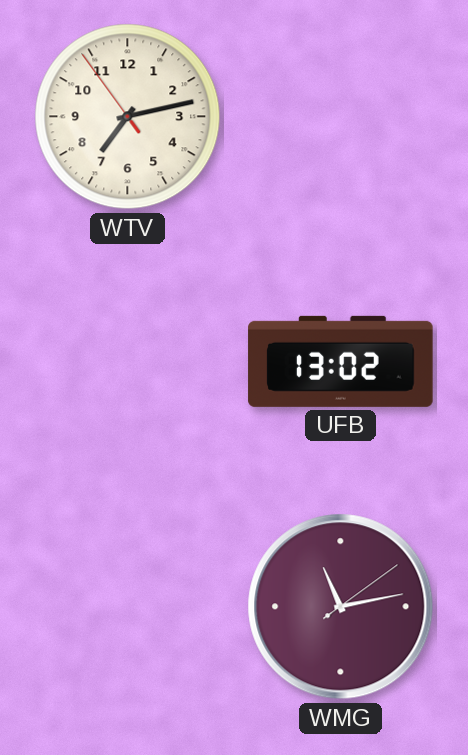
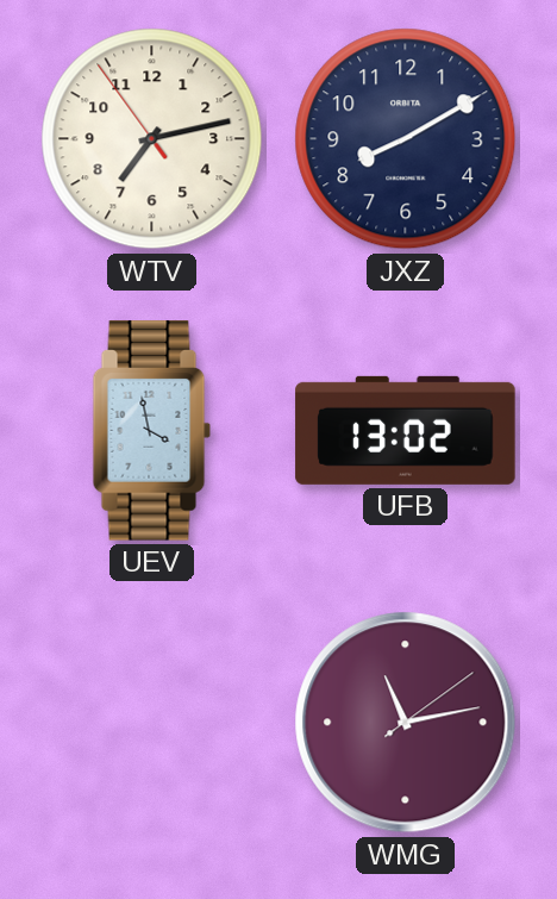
JXZ: none -> 8:10
UEV: none -> 3:58
